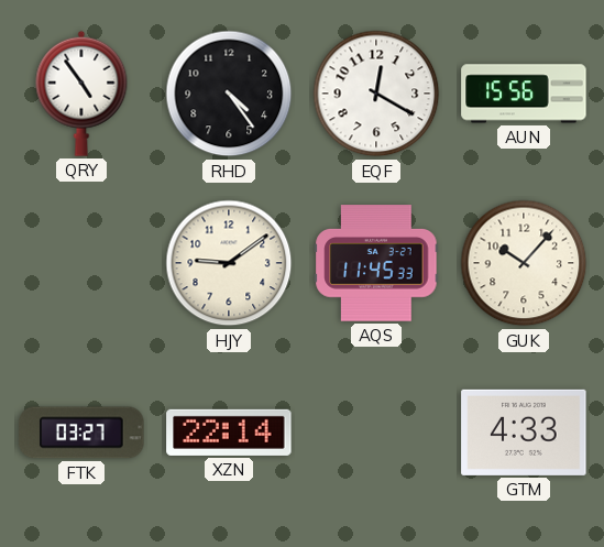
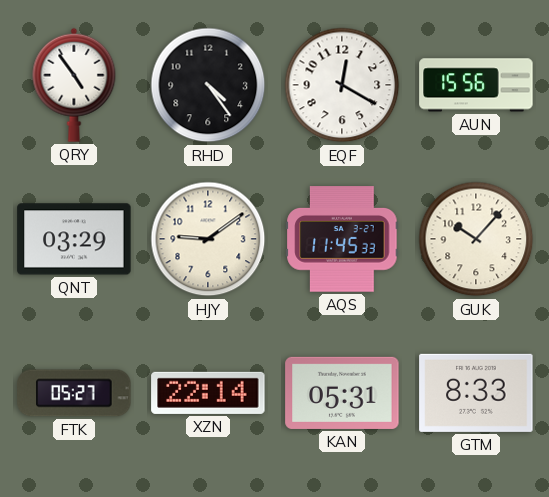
QNT: none -> 03:29
FTK: 03:27 -> 05:27
KAN: none -> 05:31
GTM: 4:33 -> 8:33
